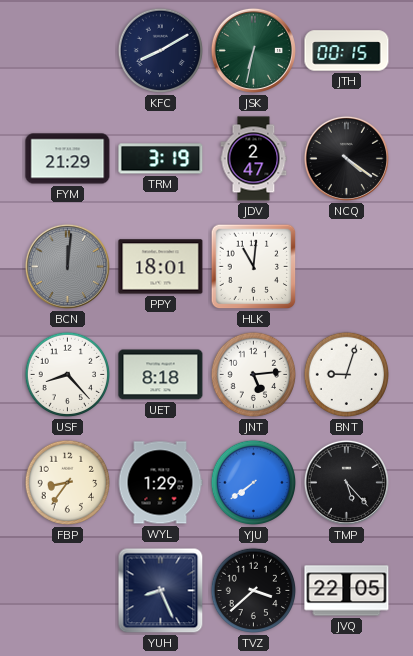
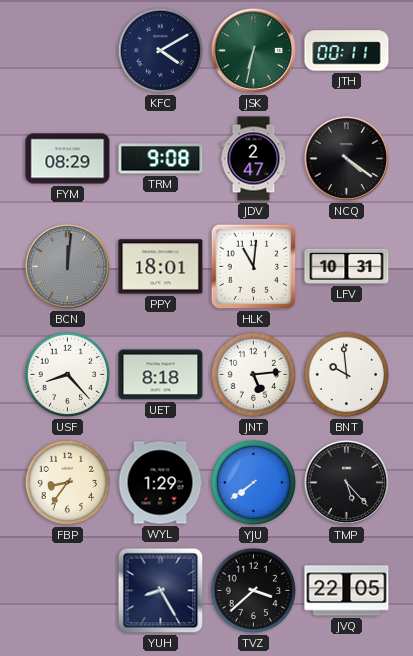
KFC: 8:10 -> 4:10
JTH: 00:15 -> 00:11
FYM: 21:29 -> 08:29
TRM: 3:19 -> 9:08
LFV: none -> 10:31
BNT: 9:03 -> 9:59
YUH: 8:26 -> 8:25
